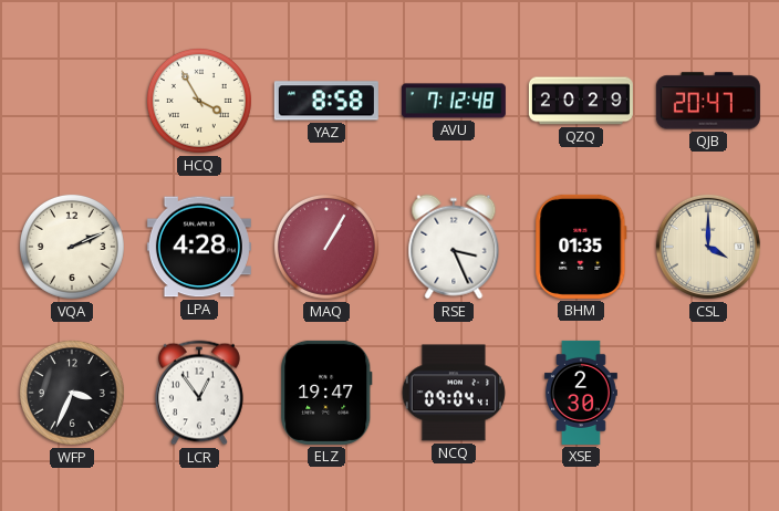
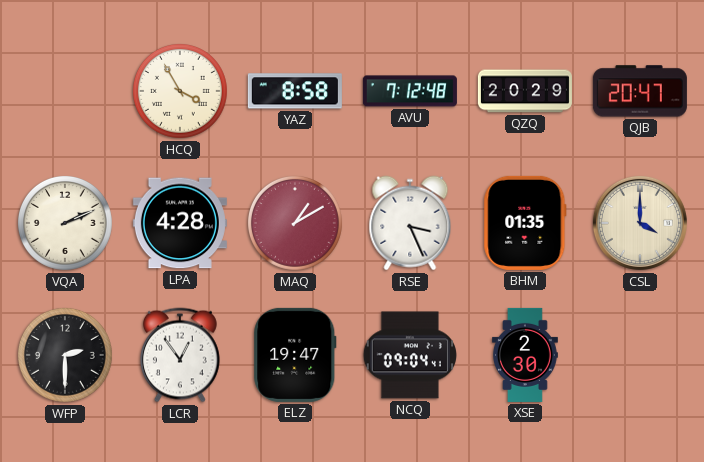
MAQ: 1:05 -> 1:10
WFP: 3:34 -> 2:30
